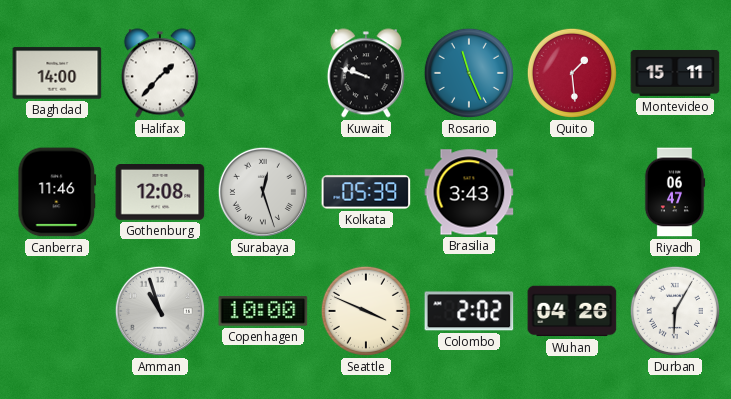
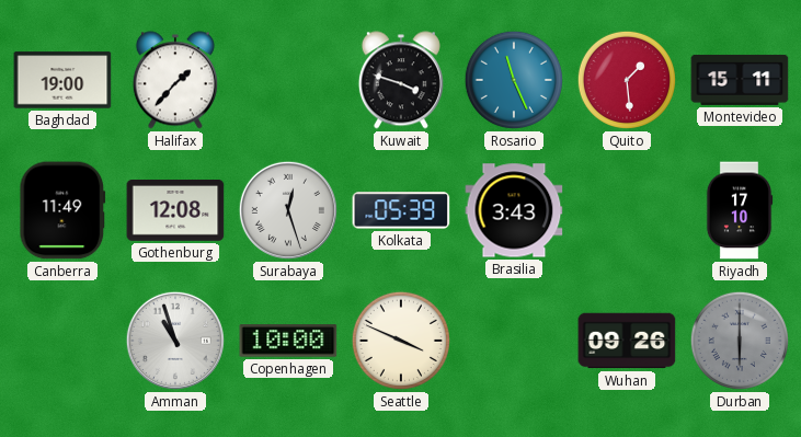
Baghdad: 14:00 -> 19:00
Kuwait: 9:48 -> 3:48
Canberra: 11:46 -> 11:49
Riyadh: 06:47 -> 17:10
Colombo: 2:02 -> none
Wuhan: 04:26 -> 09:26
Durban: 6:05 -> 6:00
Durban dial: white -> grey
